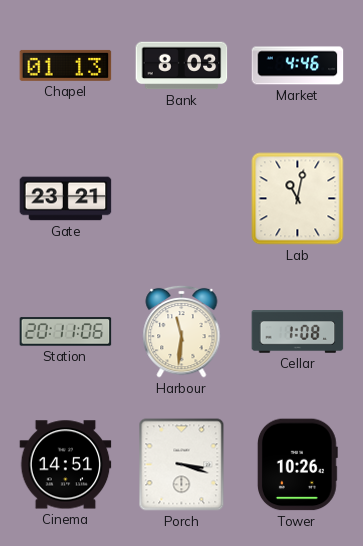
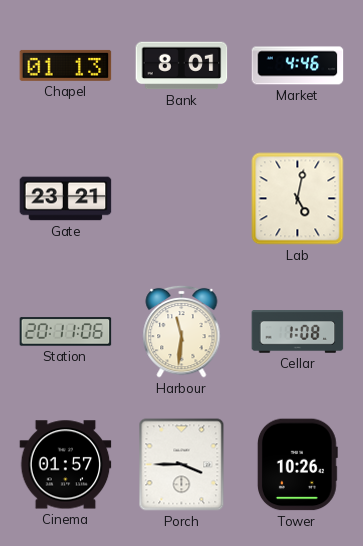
Bank: 8:03 -> 8:01
Lab: 11:02 -> 5:02
Cinema: 14:51 -> 01:57
Porch: 3:18 -> 3:45
